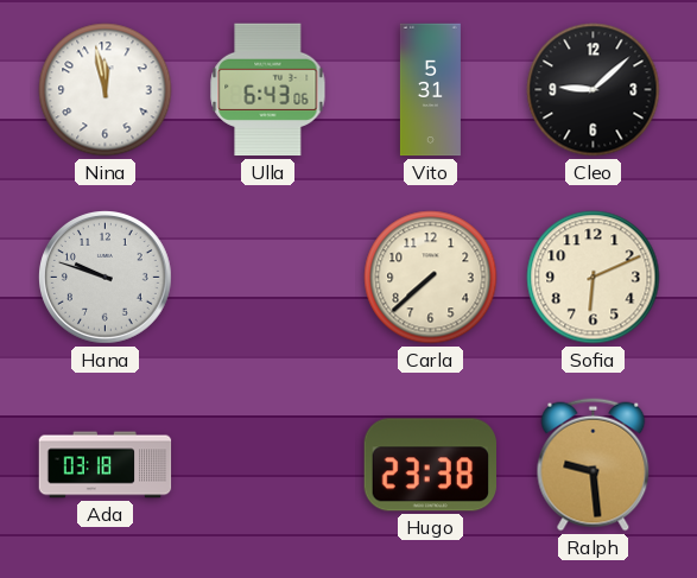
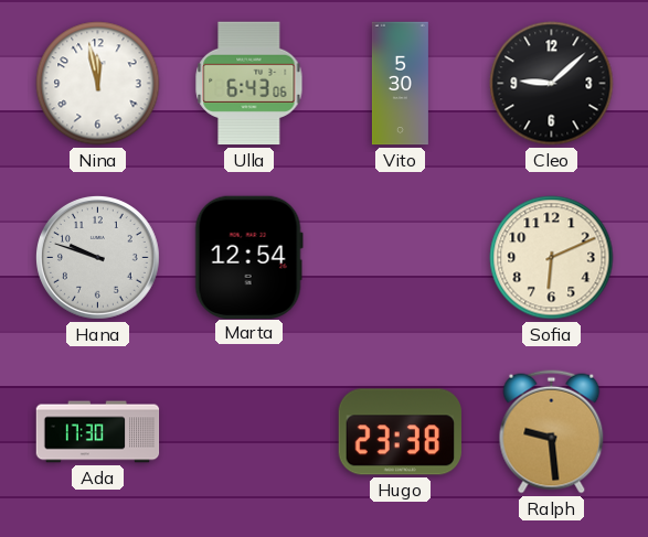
Vito: 5:31 -> 5:30
Marta: none -> 12:54
Carla: 7:38 -> none
Ada: 03:18 -> 17:30
